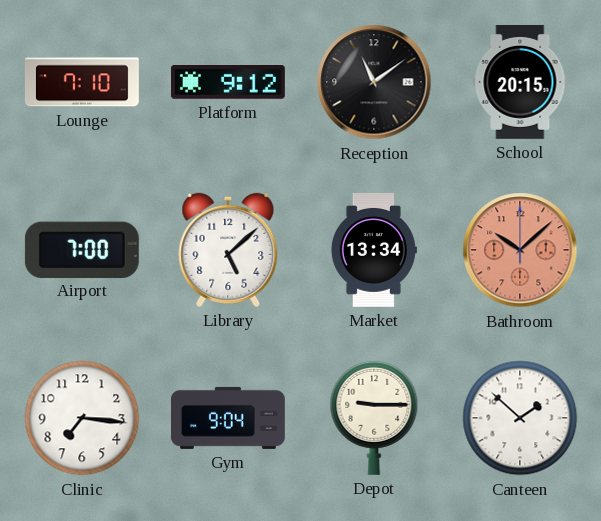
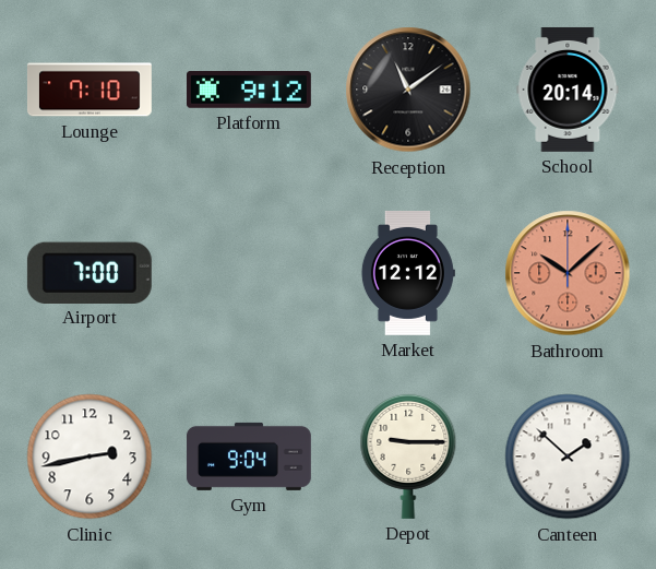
School: 20:15 -> 20:14
Library: 5:08 -> none
Market: 13:34 -> 12:12
Clinic: 7:16 -> 2:43
